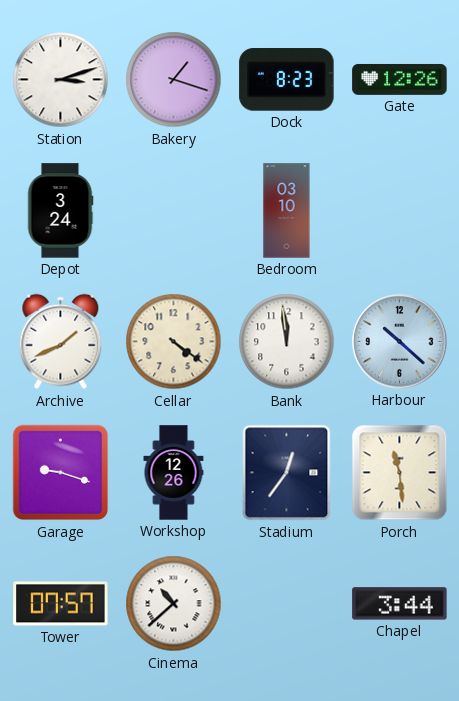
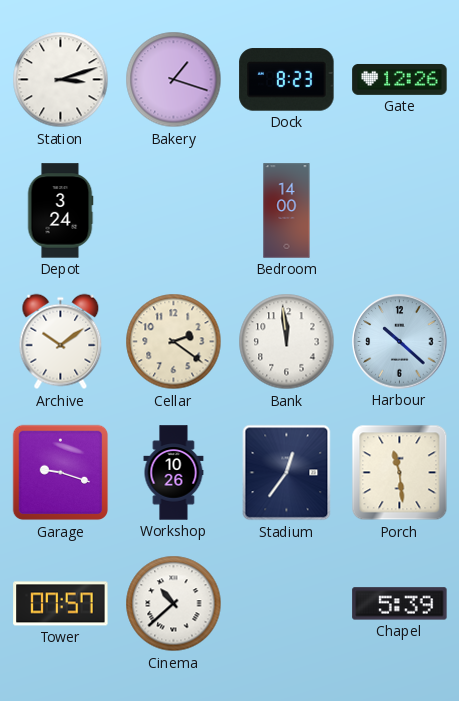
Bedroom: 03:10 -> 14:00
Archive: 1:41 -> 10:09
Cellar: 4:21 -> 2:21
Workshop: 12:26 -> 10:26
Chapel: 3:44 -> 5:39
